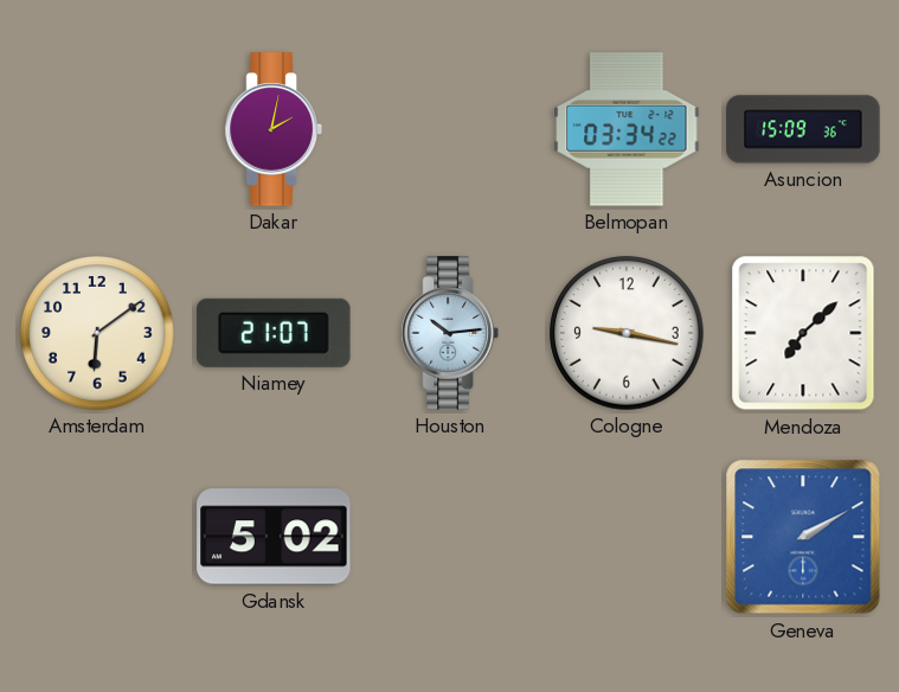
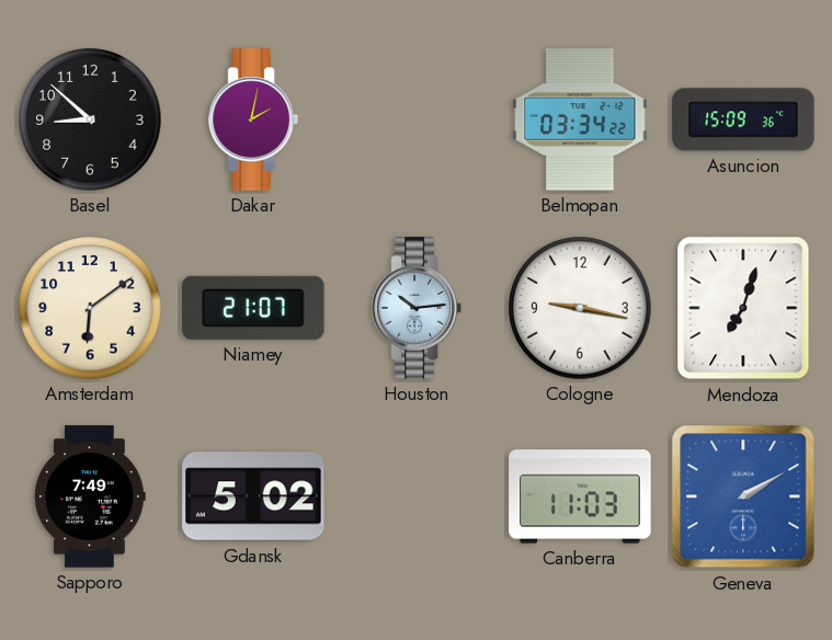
Basel: none -> 8:52
Mendoza: 7:08 -> 7:03
Sapporo: none -> 7:49
Canberra: none -> 11:03
